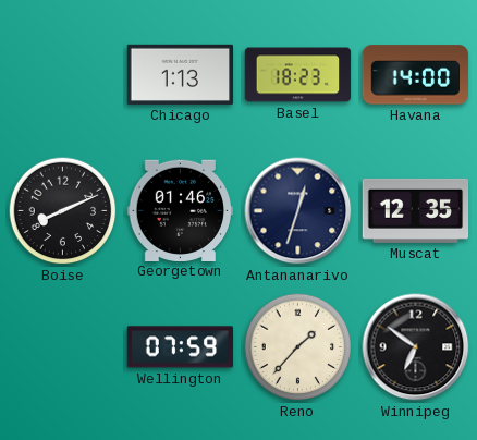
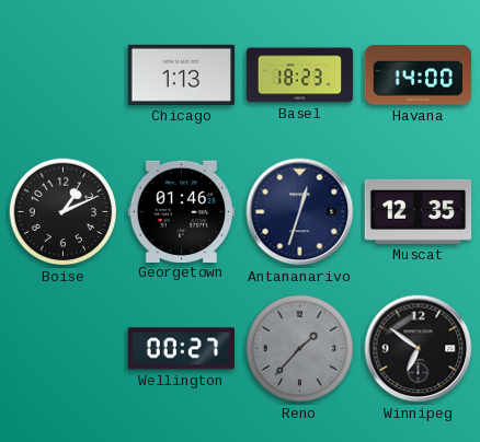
Boise: 8:11 -> 1:11
Wellington: 07:59 -> 00:27
Reno dial: cream -> grey
